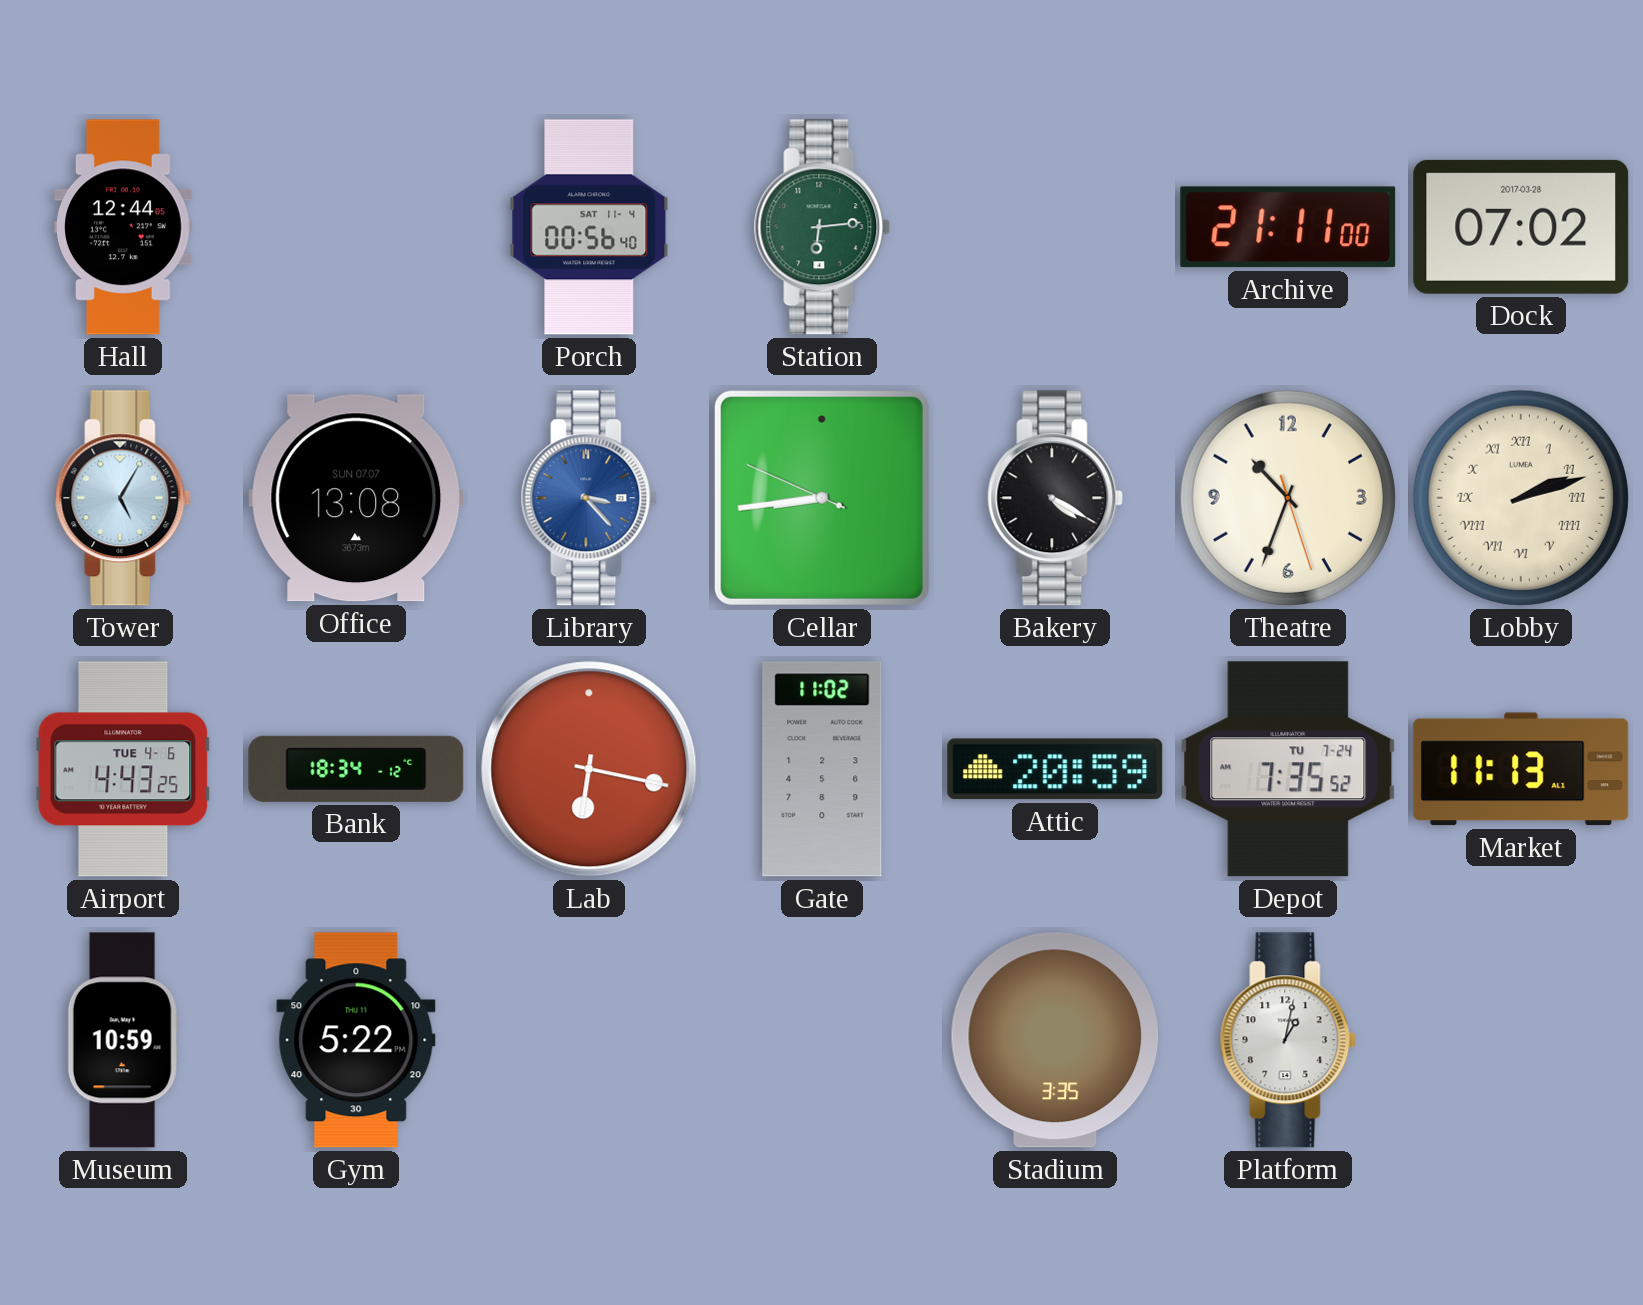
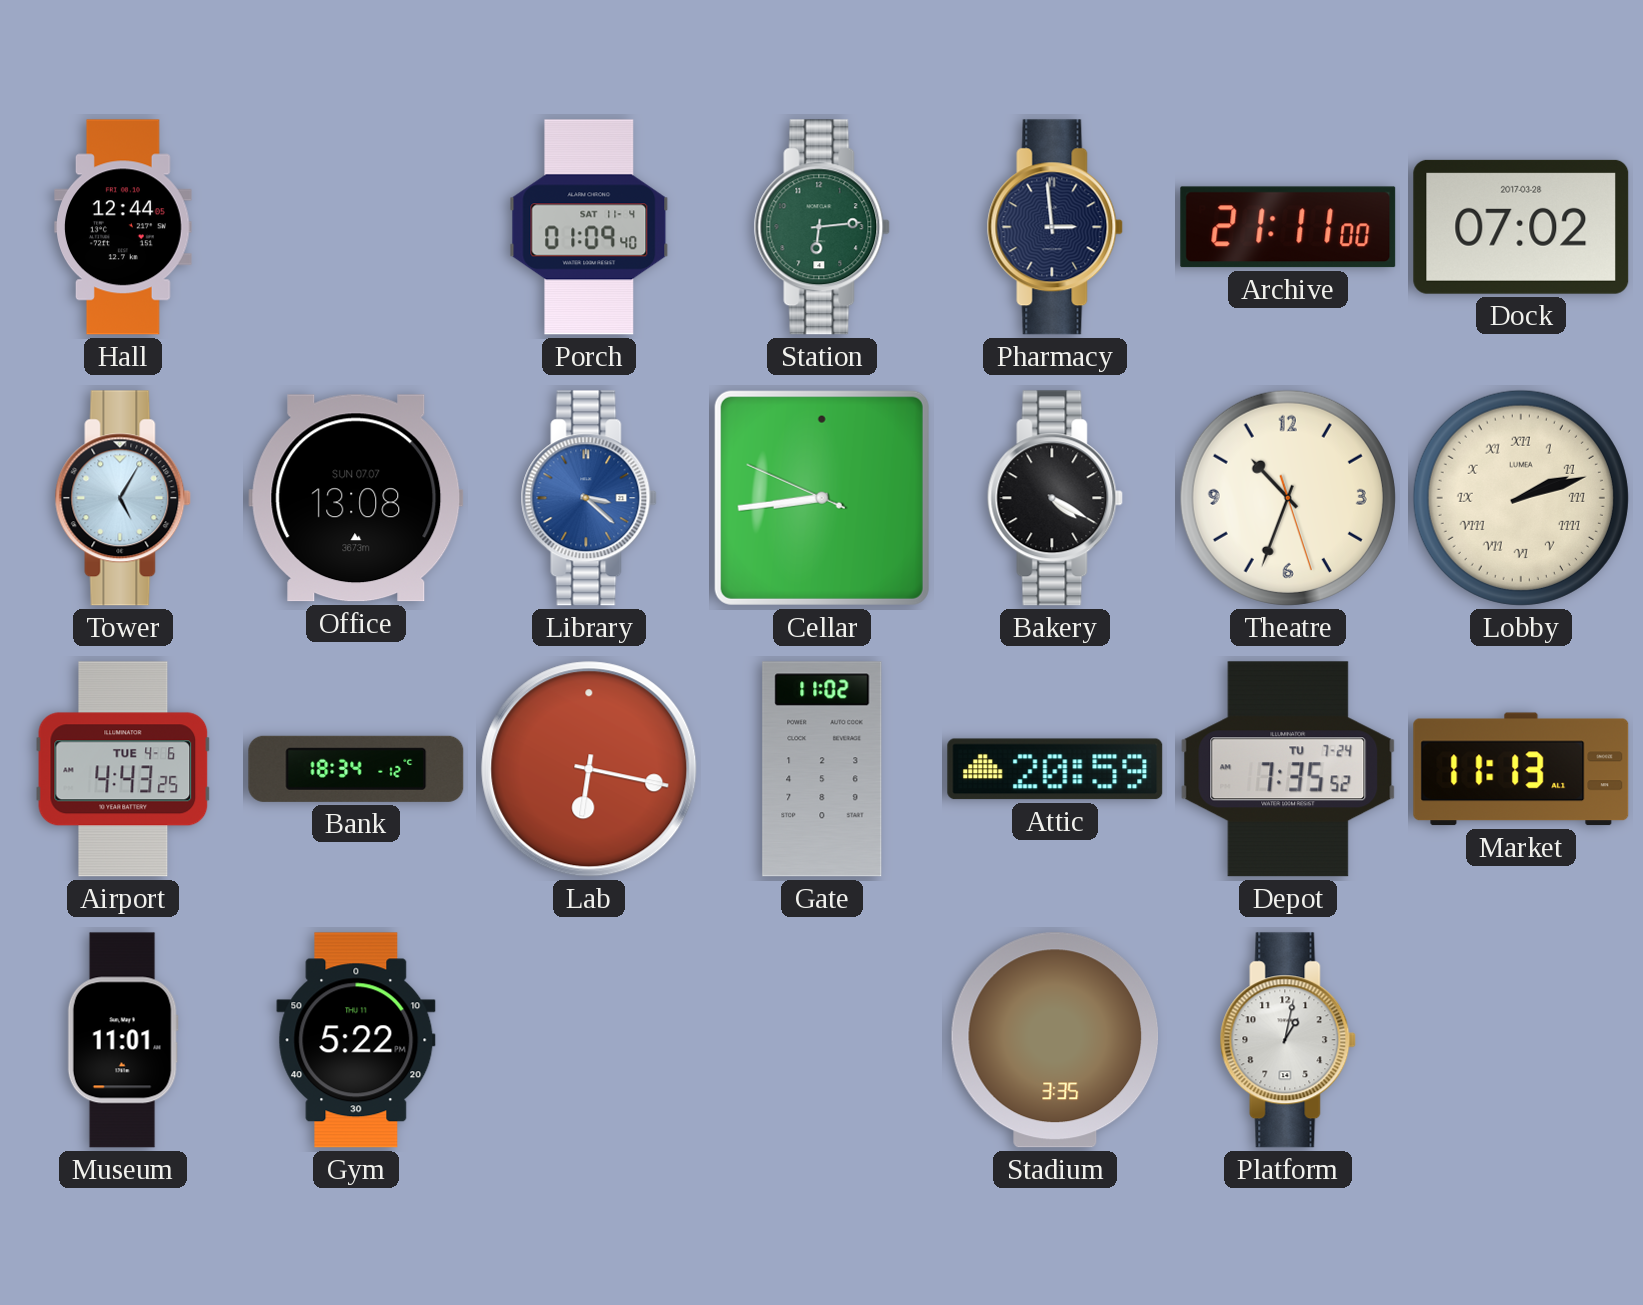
Porch: 00:56 -> 01:09
Pharmacy: none -> 2:59
Library: 3:23 -> 3:22
Museum: 10:59 -> 11:01
